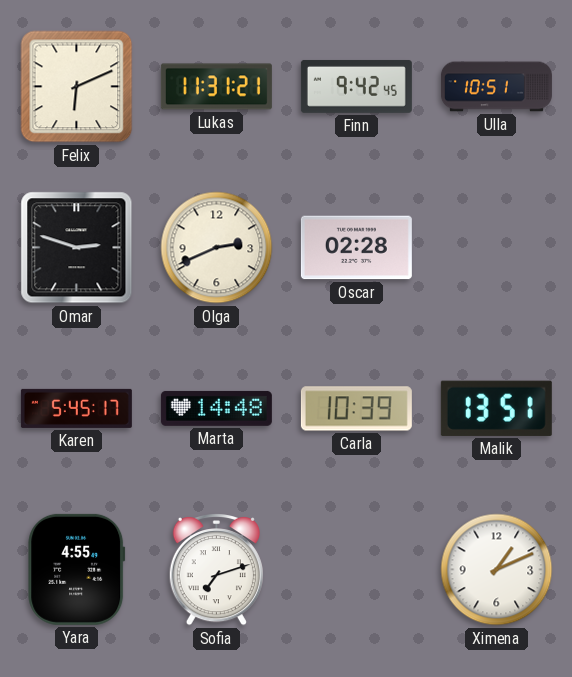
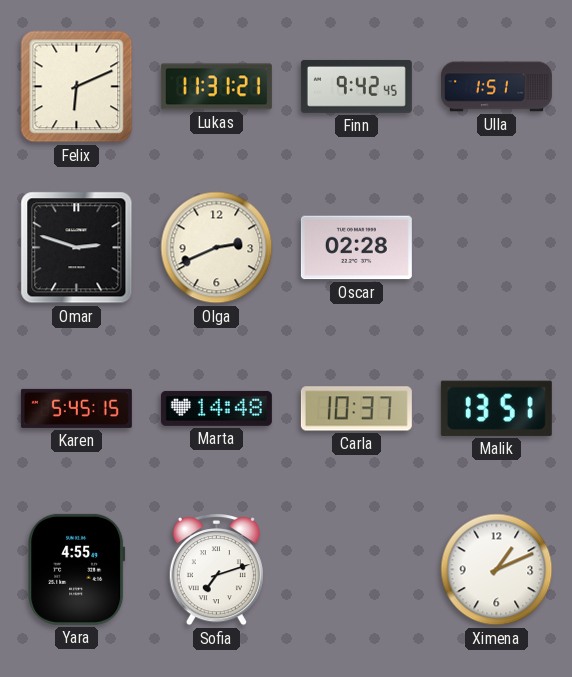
Ulla: 10:51 -> 1:51
Karen: 5:45:17 -> 5:45:15
Carla: 10:39 -> 10:37
